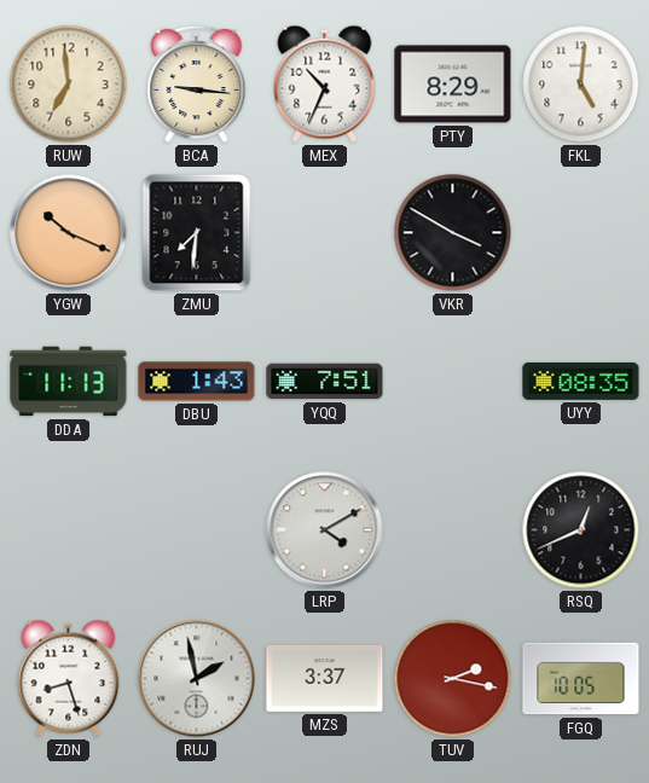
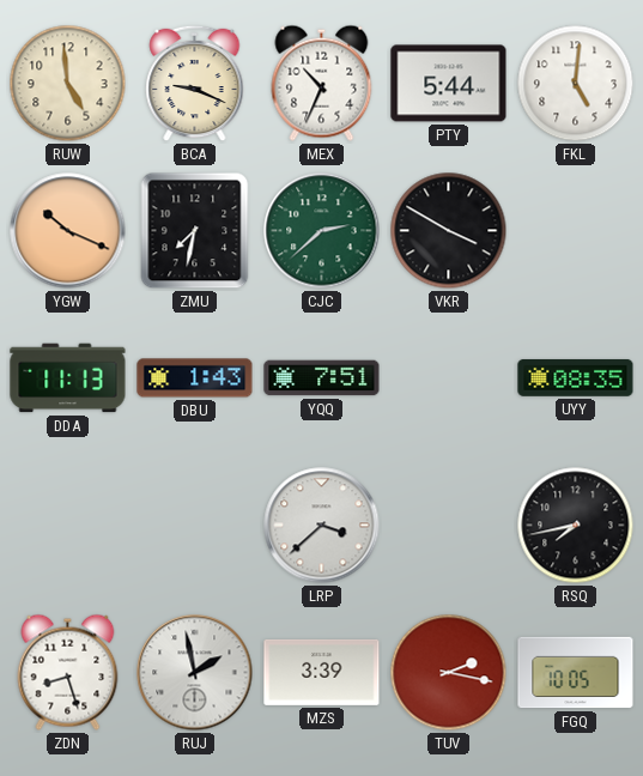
RUW: 6:59 -> 4:59
BCA: 9:16 -> 9:19
PTY: 8:29 -> 5:44
ZMU: 7:31 -> 7:32
CJC: none -> 2:38
LRP: 4:10 -> 3:38
RSQ: 12:41 -> 7:43
MZS: 3:37 -> 3:39
